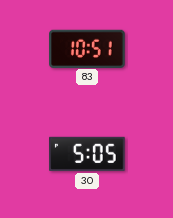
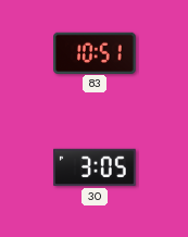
30: 5:05 -> 3:05
